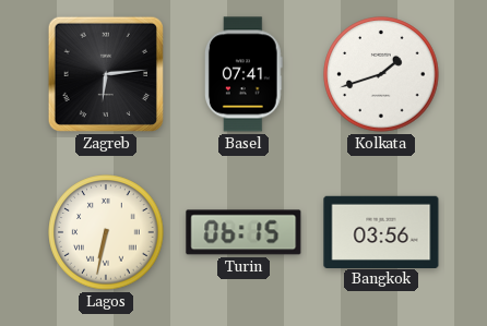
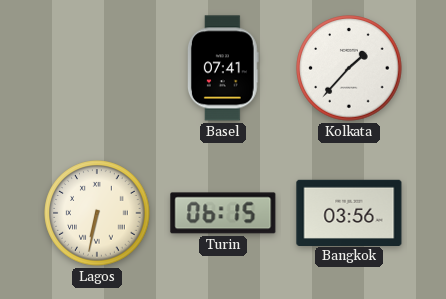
Zagreb: 6:14 -> none
Kolkata: 1:42 -> 1:37
